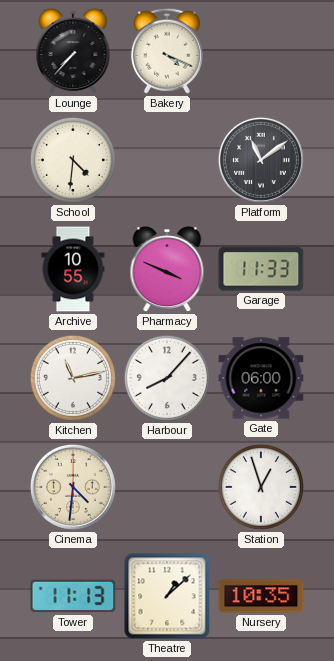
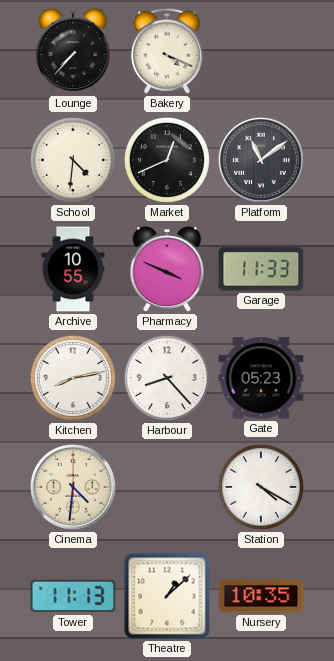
Market: none -> 12:41
Kitchen: 11:13 -> 8:13
Harbour: 8:07 -> 8:23
Gate: 06:00 -> 05:23
Station: 12:57 -> 4:20
